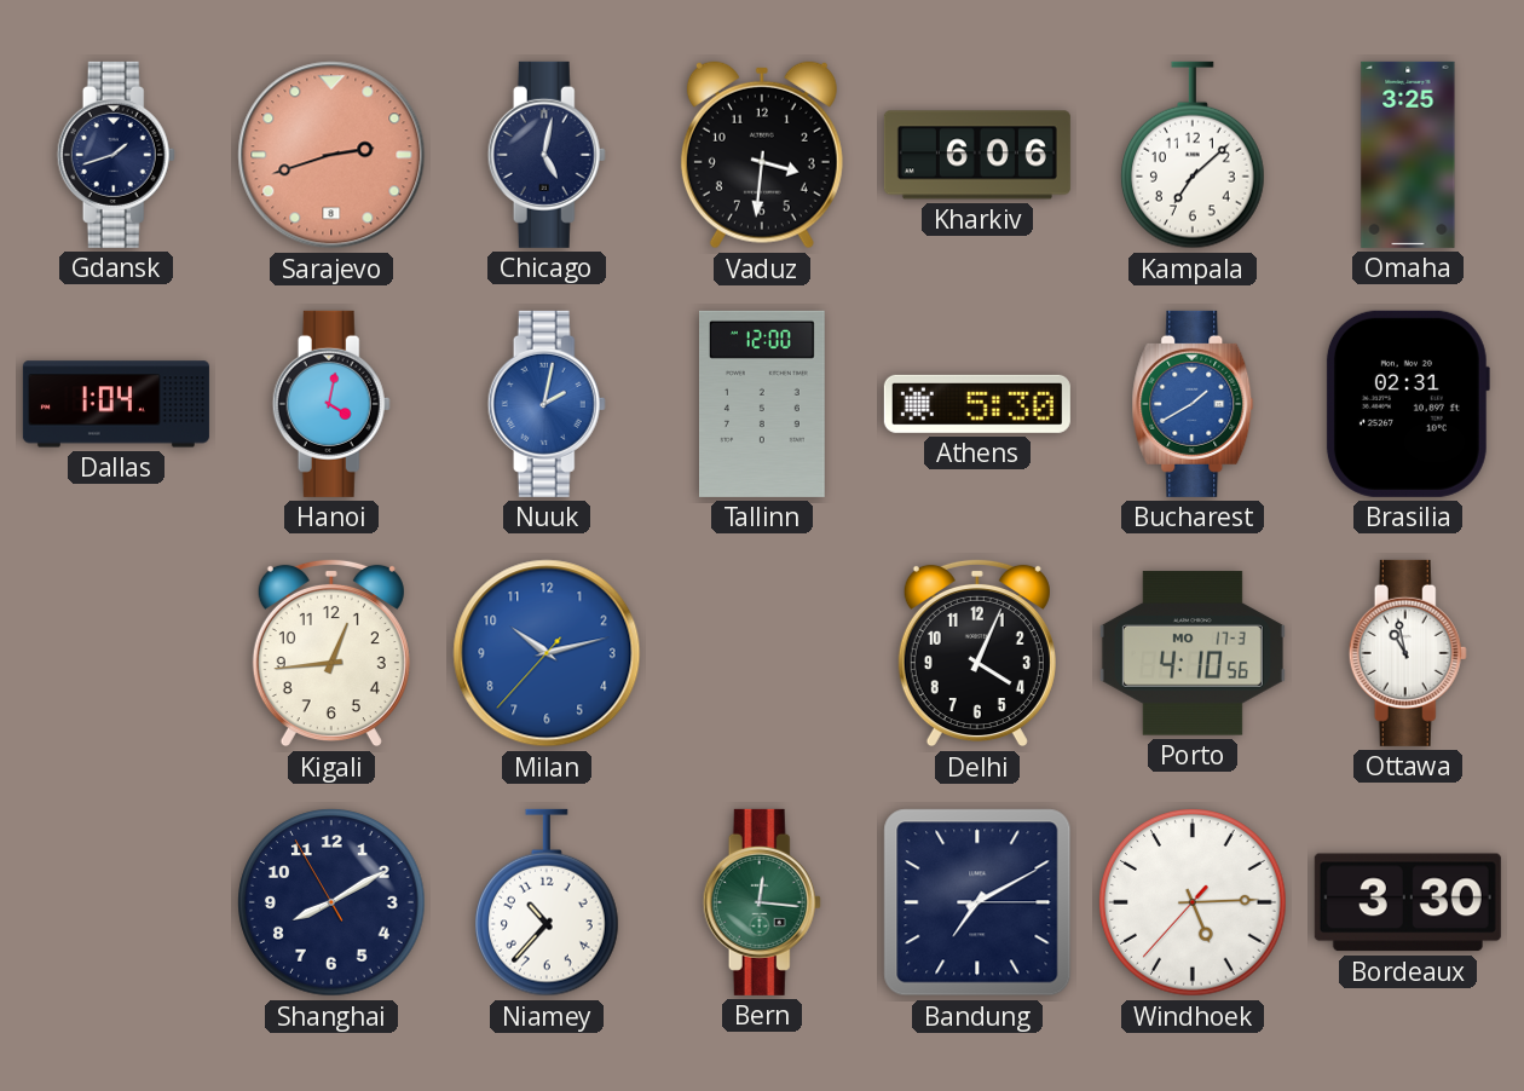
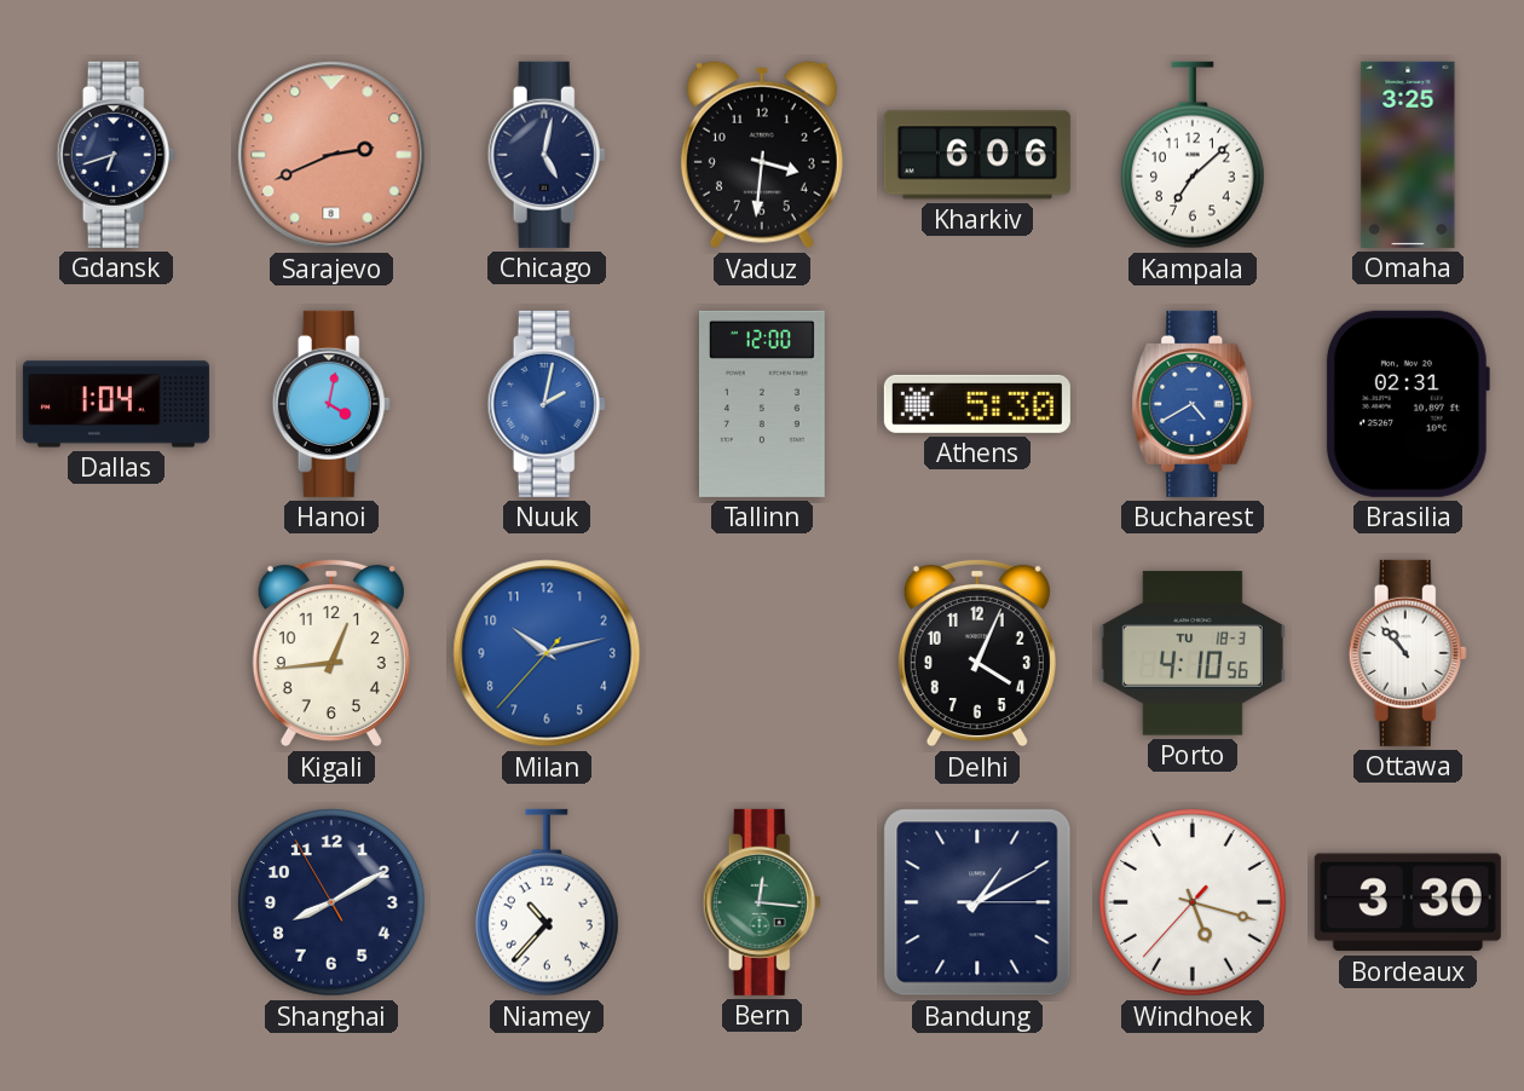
Gdansk: 1:42 -> 6:42
Sarajevo: 2:42 -> 2:41
Bucharest: 1:40 -> 4:40
Porto date: MO 17-3 -> TU 18-3
Ottawa: 10:58 -> 10:53
Bandung: 7:10 -> 1:10
Windhoek: 5:14 -> 5:17
